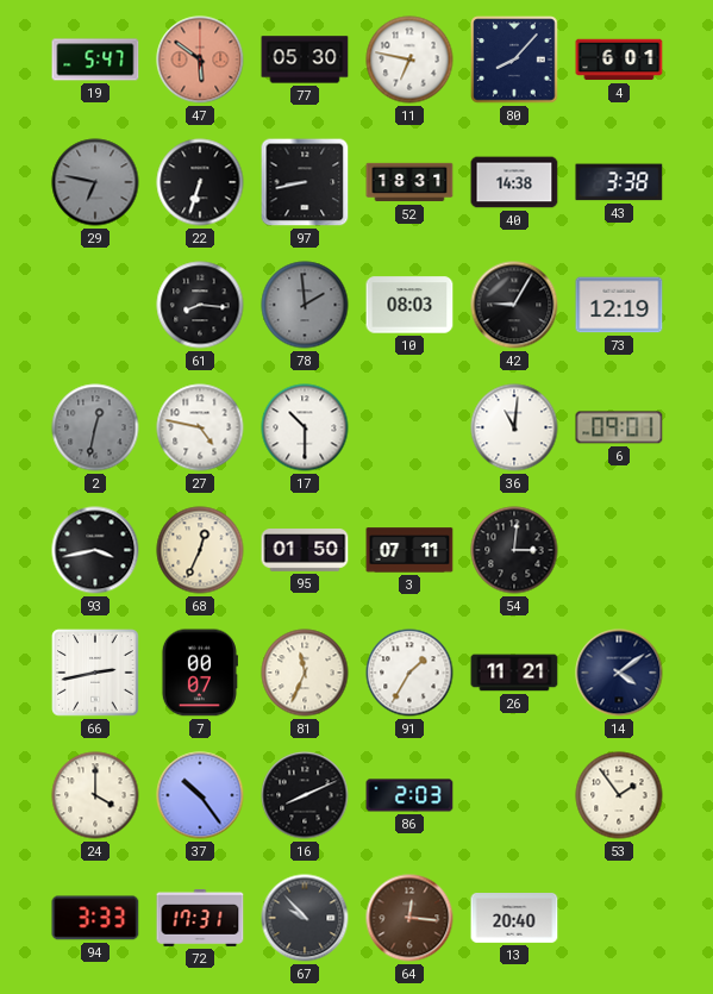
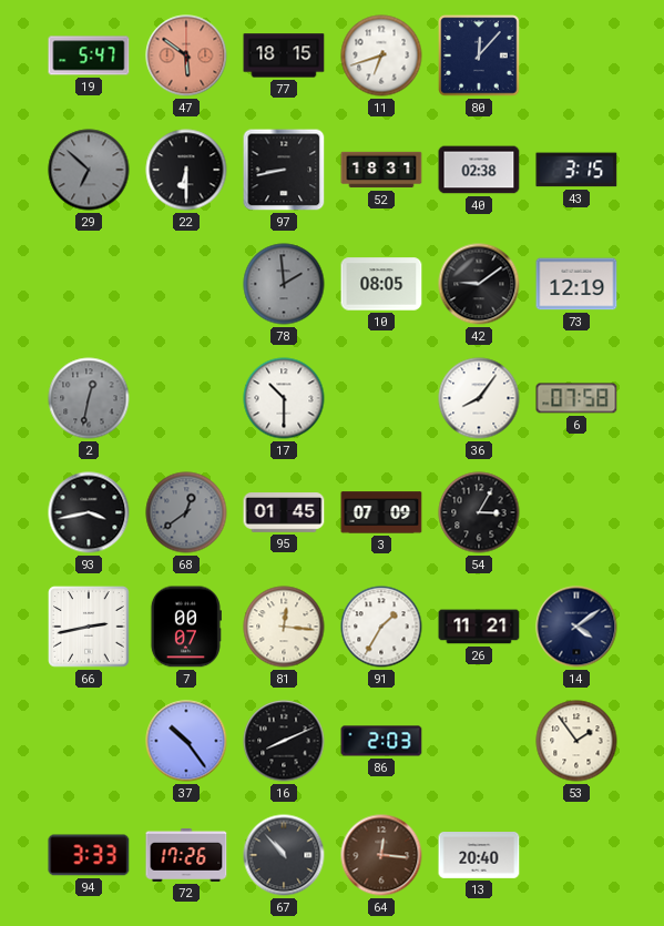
77: 05:30 -> 18:15
11: 6:47 -> 6:42
80: 8:07 -> 12:07
4: 6:01 -> none
29: 6:47 -> 6:52
22: 6:33 -> 6:30
40: 14:38 -> 02:38
43: 3:38 -> 3:15
61: 8:16 -> none
10: 08:03 -> 08:05
42: 9:05 -> 9:09
27: 4:47 -> none
36: 11:01 -> 8:06
6: 09:01 -> 07:58
68: 12:34 -> 12:39
68 dial: cream -> grey
95: 01:50 -> 01:45
3: 07:11 -> 07:09
54: 3:01 -> 3:05
81: 11:34 -> 12:16
24: 4:00 -> none
72: 17:31 -> 17:26
67: 9:53 -> 10:53
